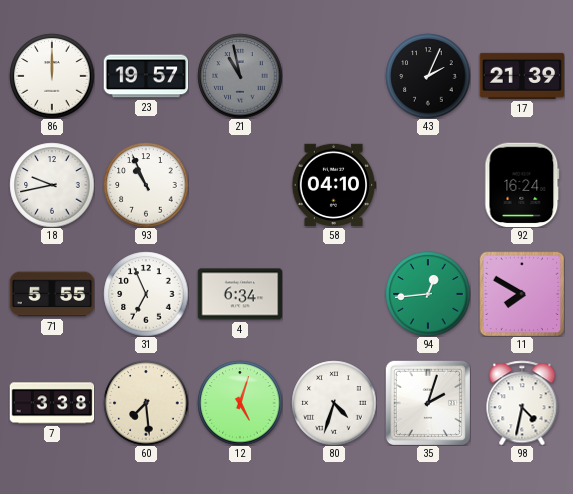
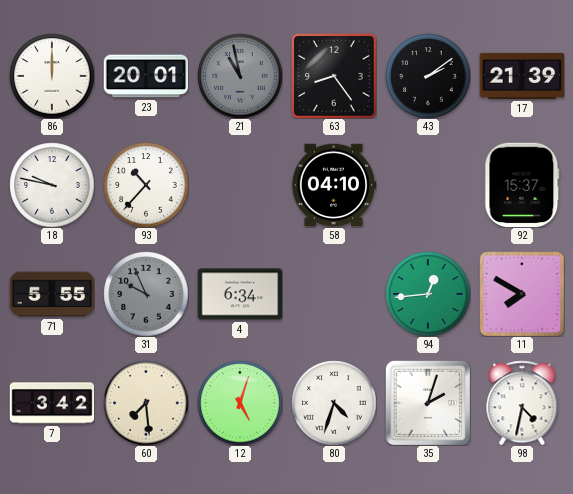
23: 19:57 -> 20:01
63: none -> 8:24
43: 2:04 -> 2:09
18: 9:43 -> 9:47
93: 10:56 -> 10:37
92: 16:24 -> 15:37
31: 6:56 -> 9:56
31 dial: white -> grey
7: 3:38 -> 3:42
